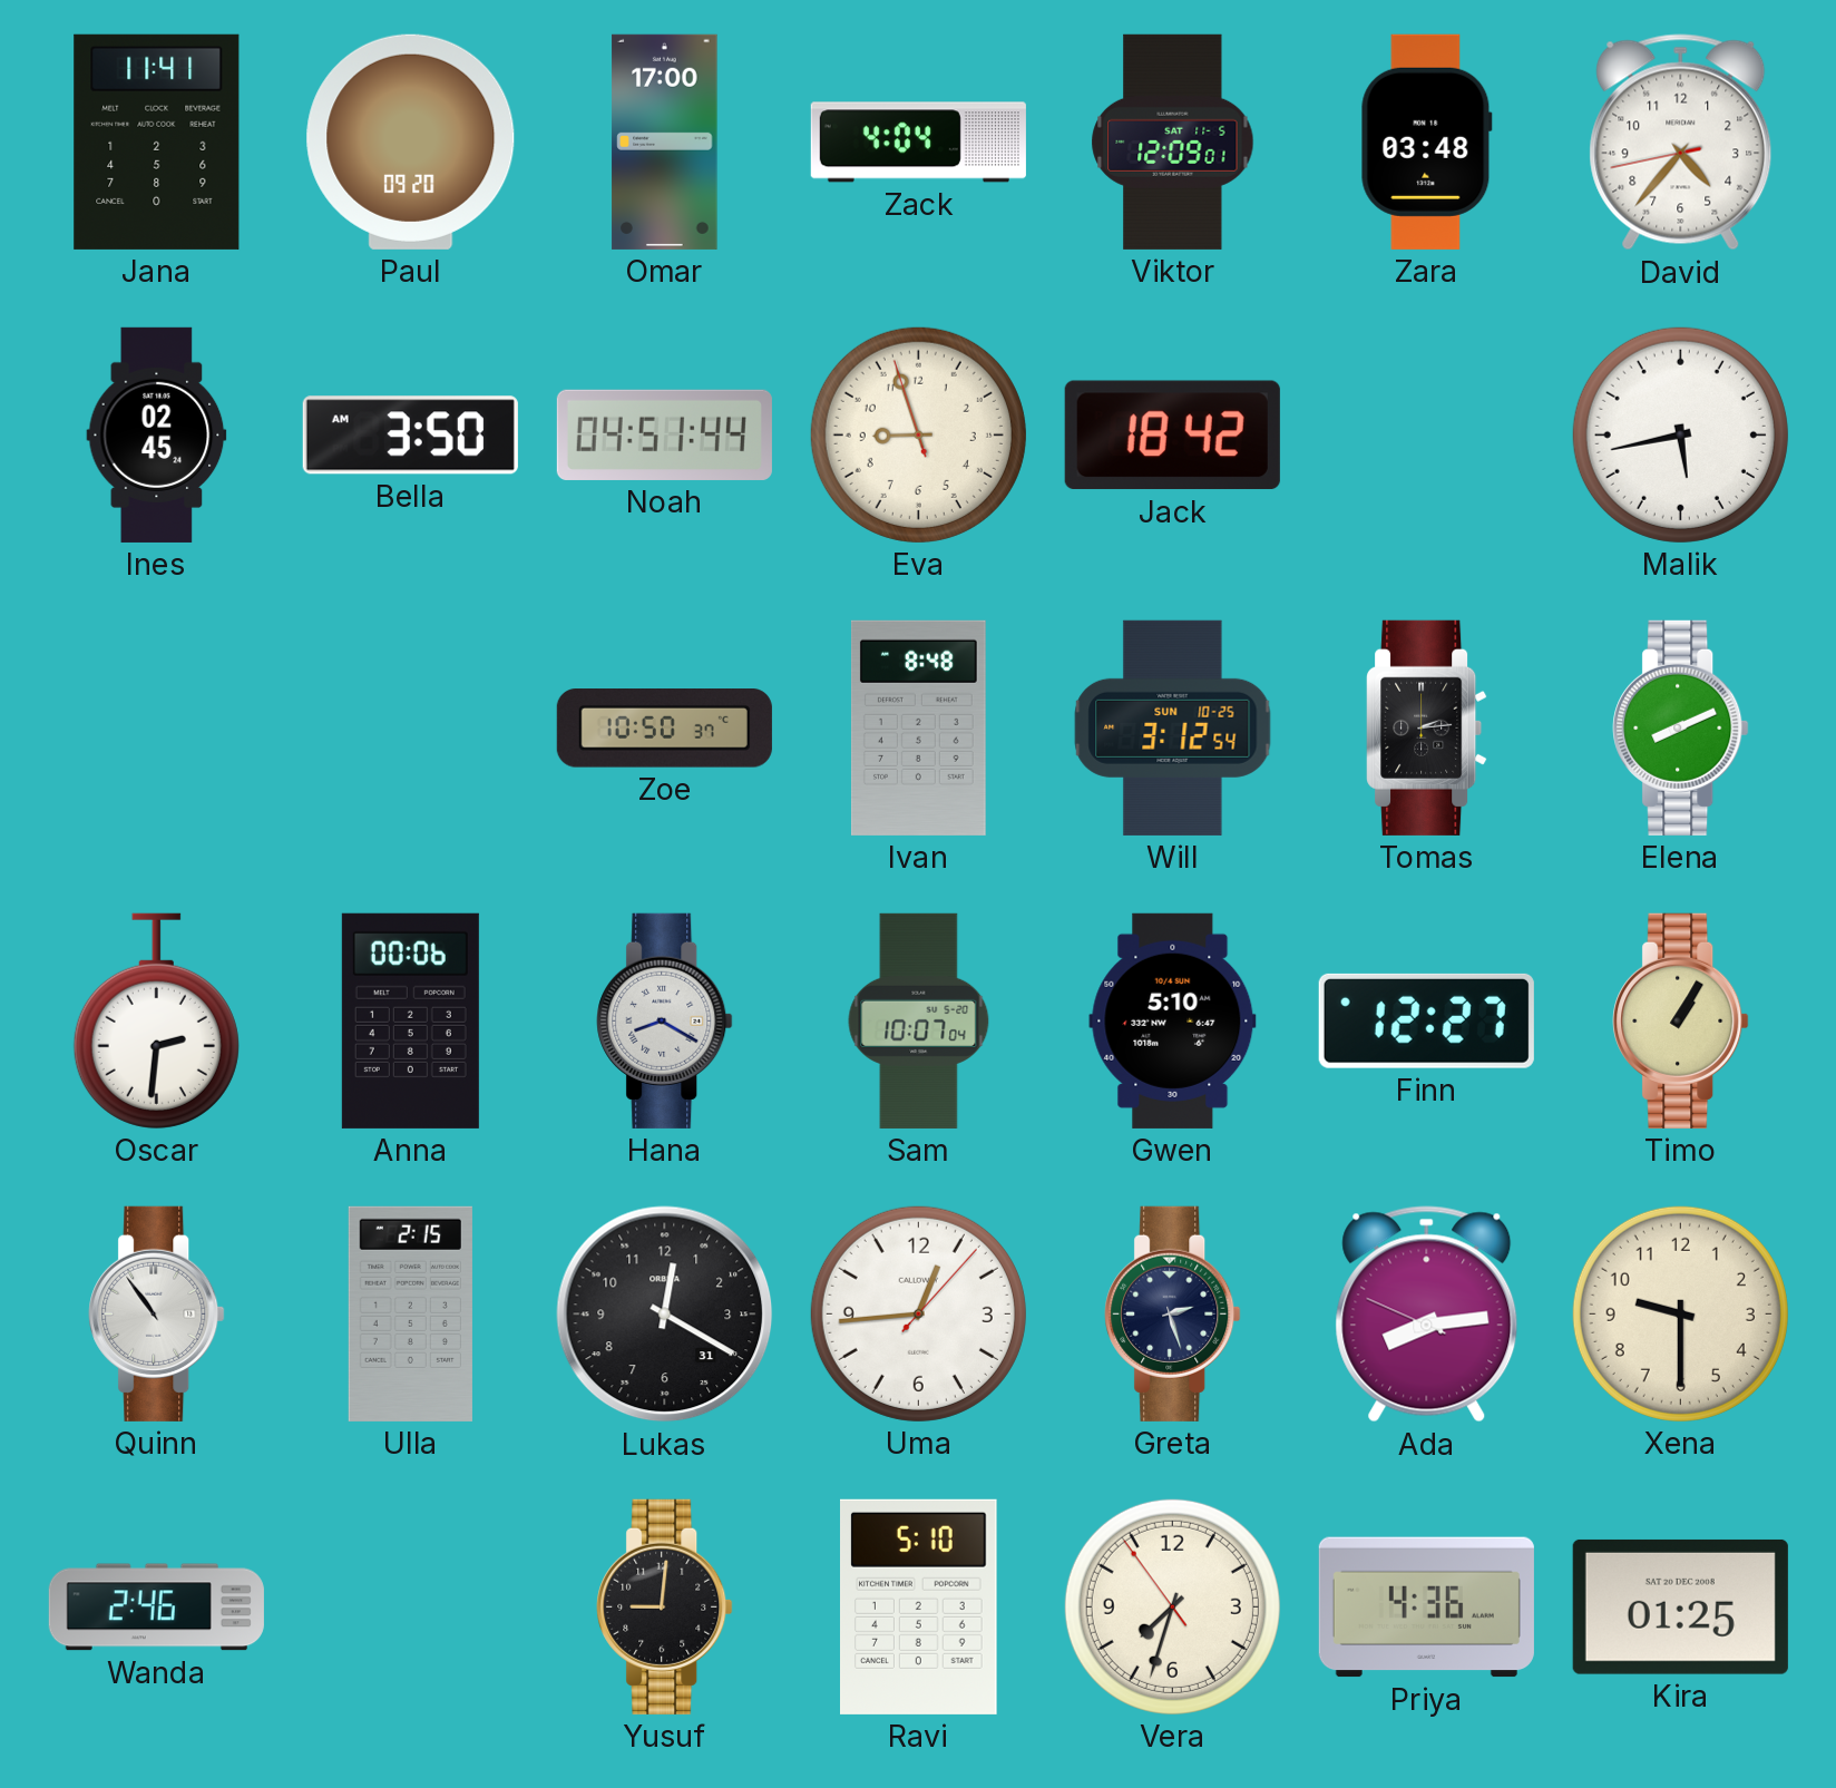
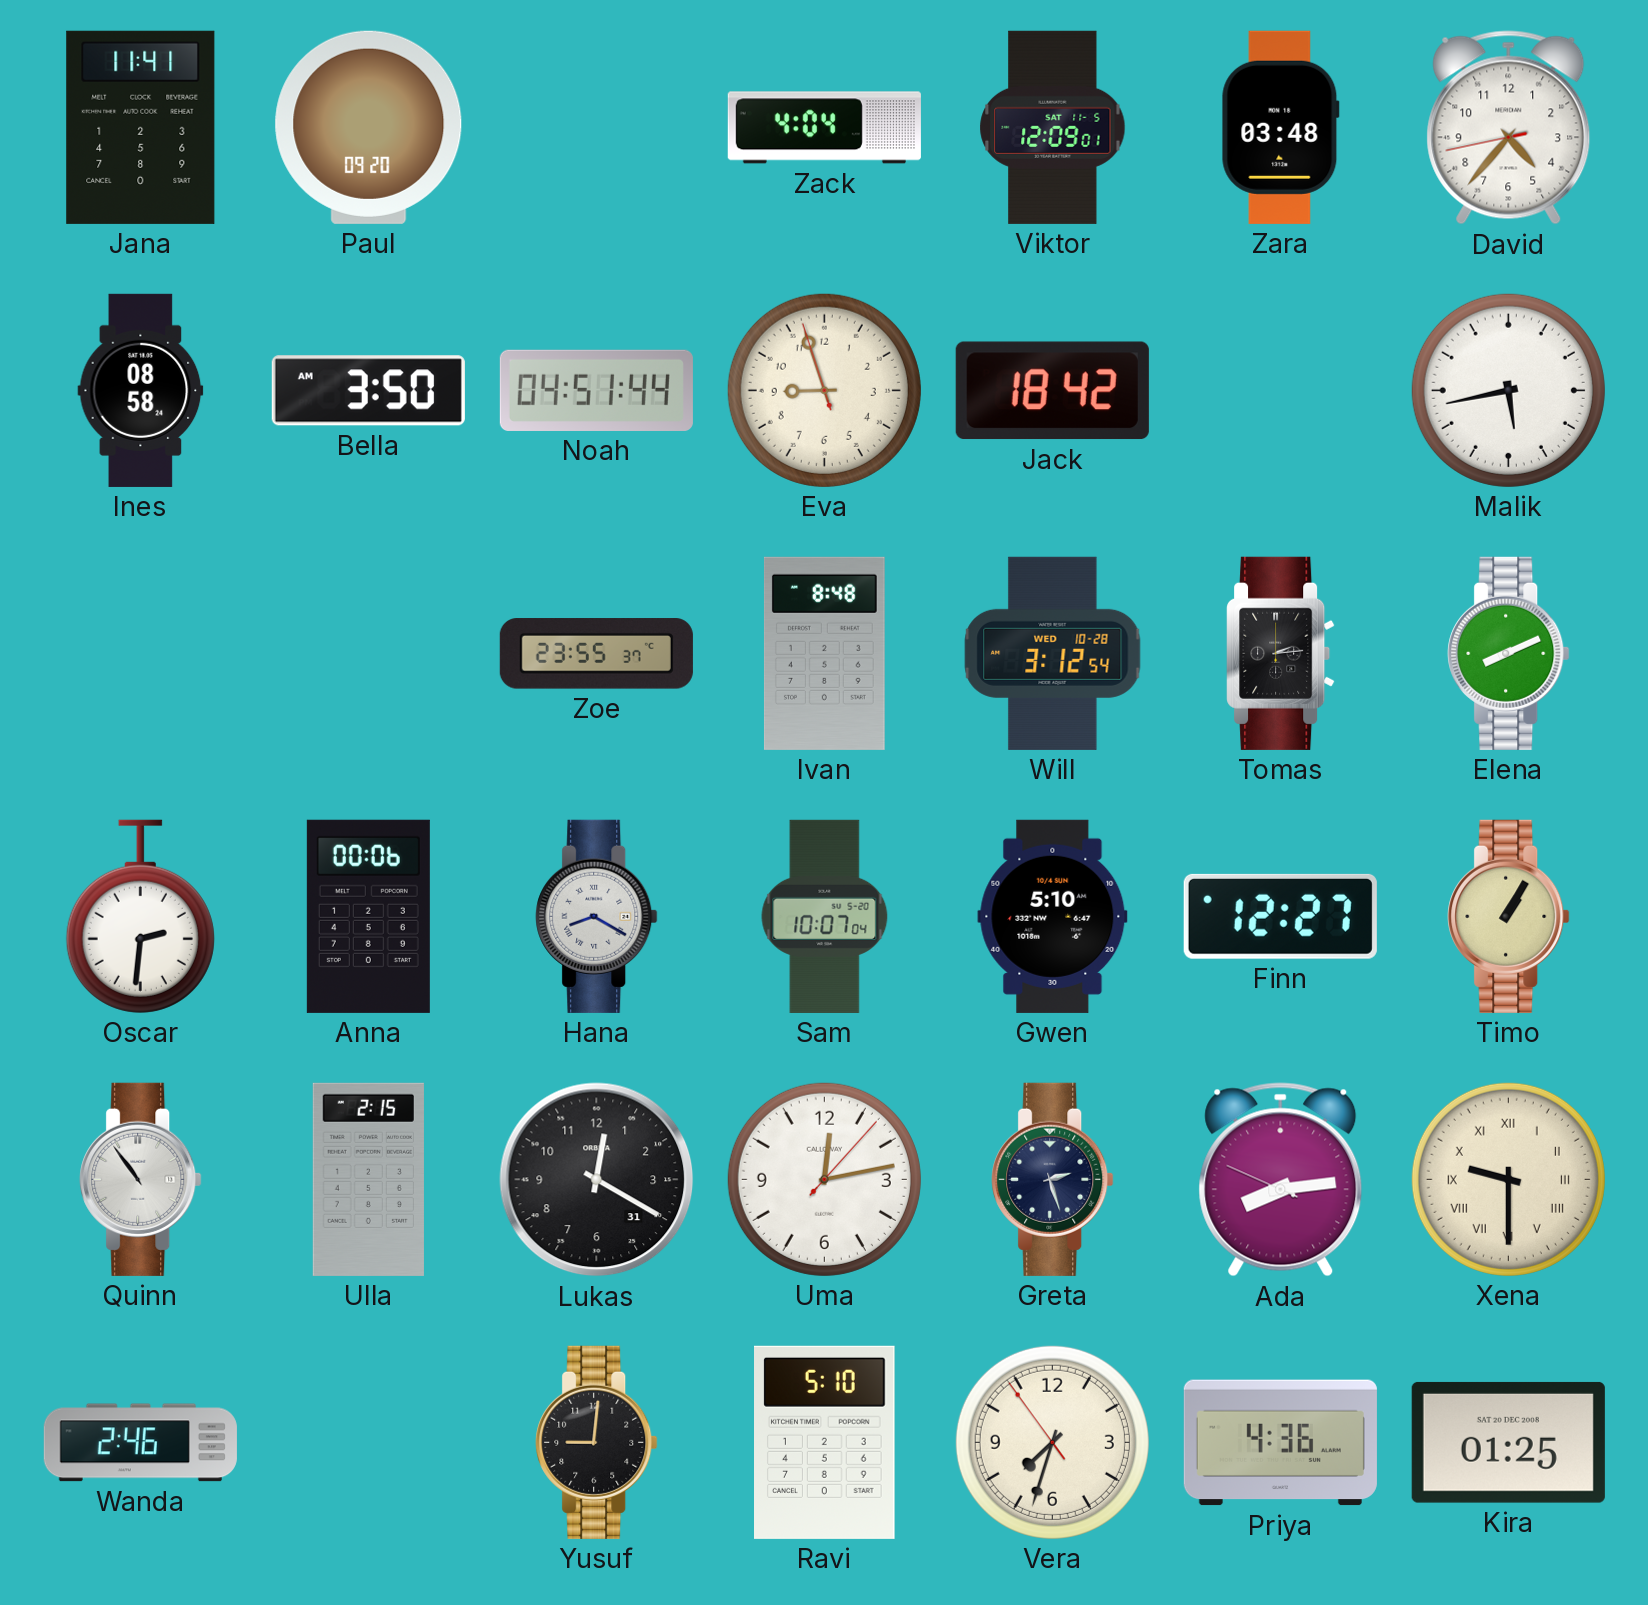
Omar: 17:00 -> none
Ines: 02:45 -> 08:58
Zoe: 10:50 -> 23:55
Will date: SUN 10-25 -> WED 10-28
Uma: 12:44 -> 12:13
Xena numerals: Arabic -> Roman
